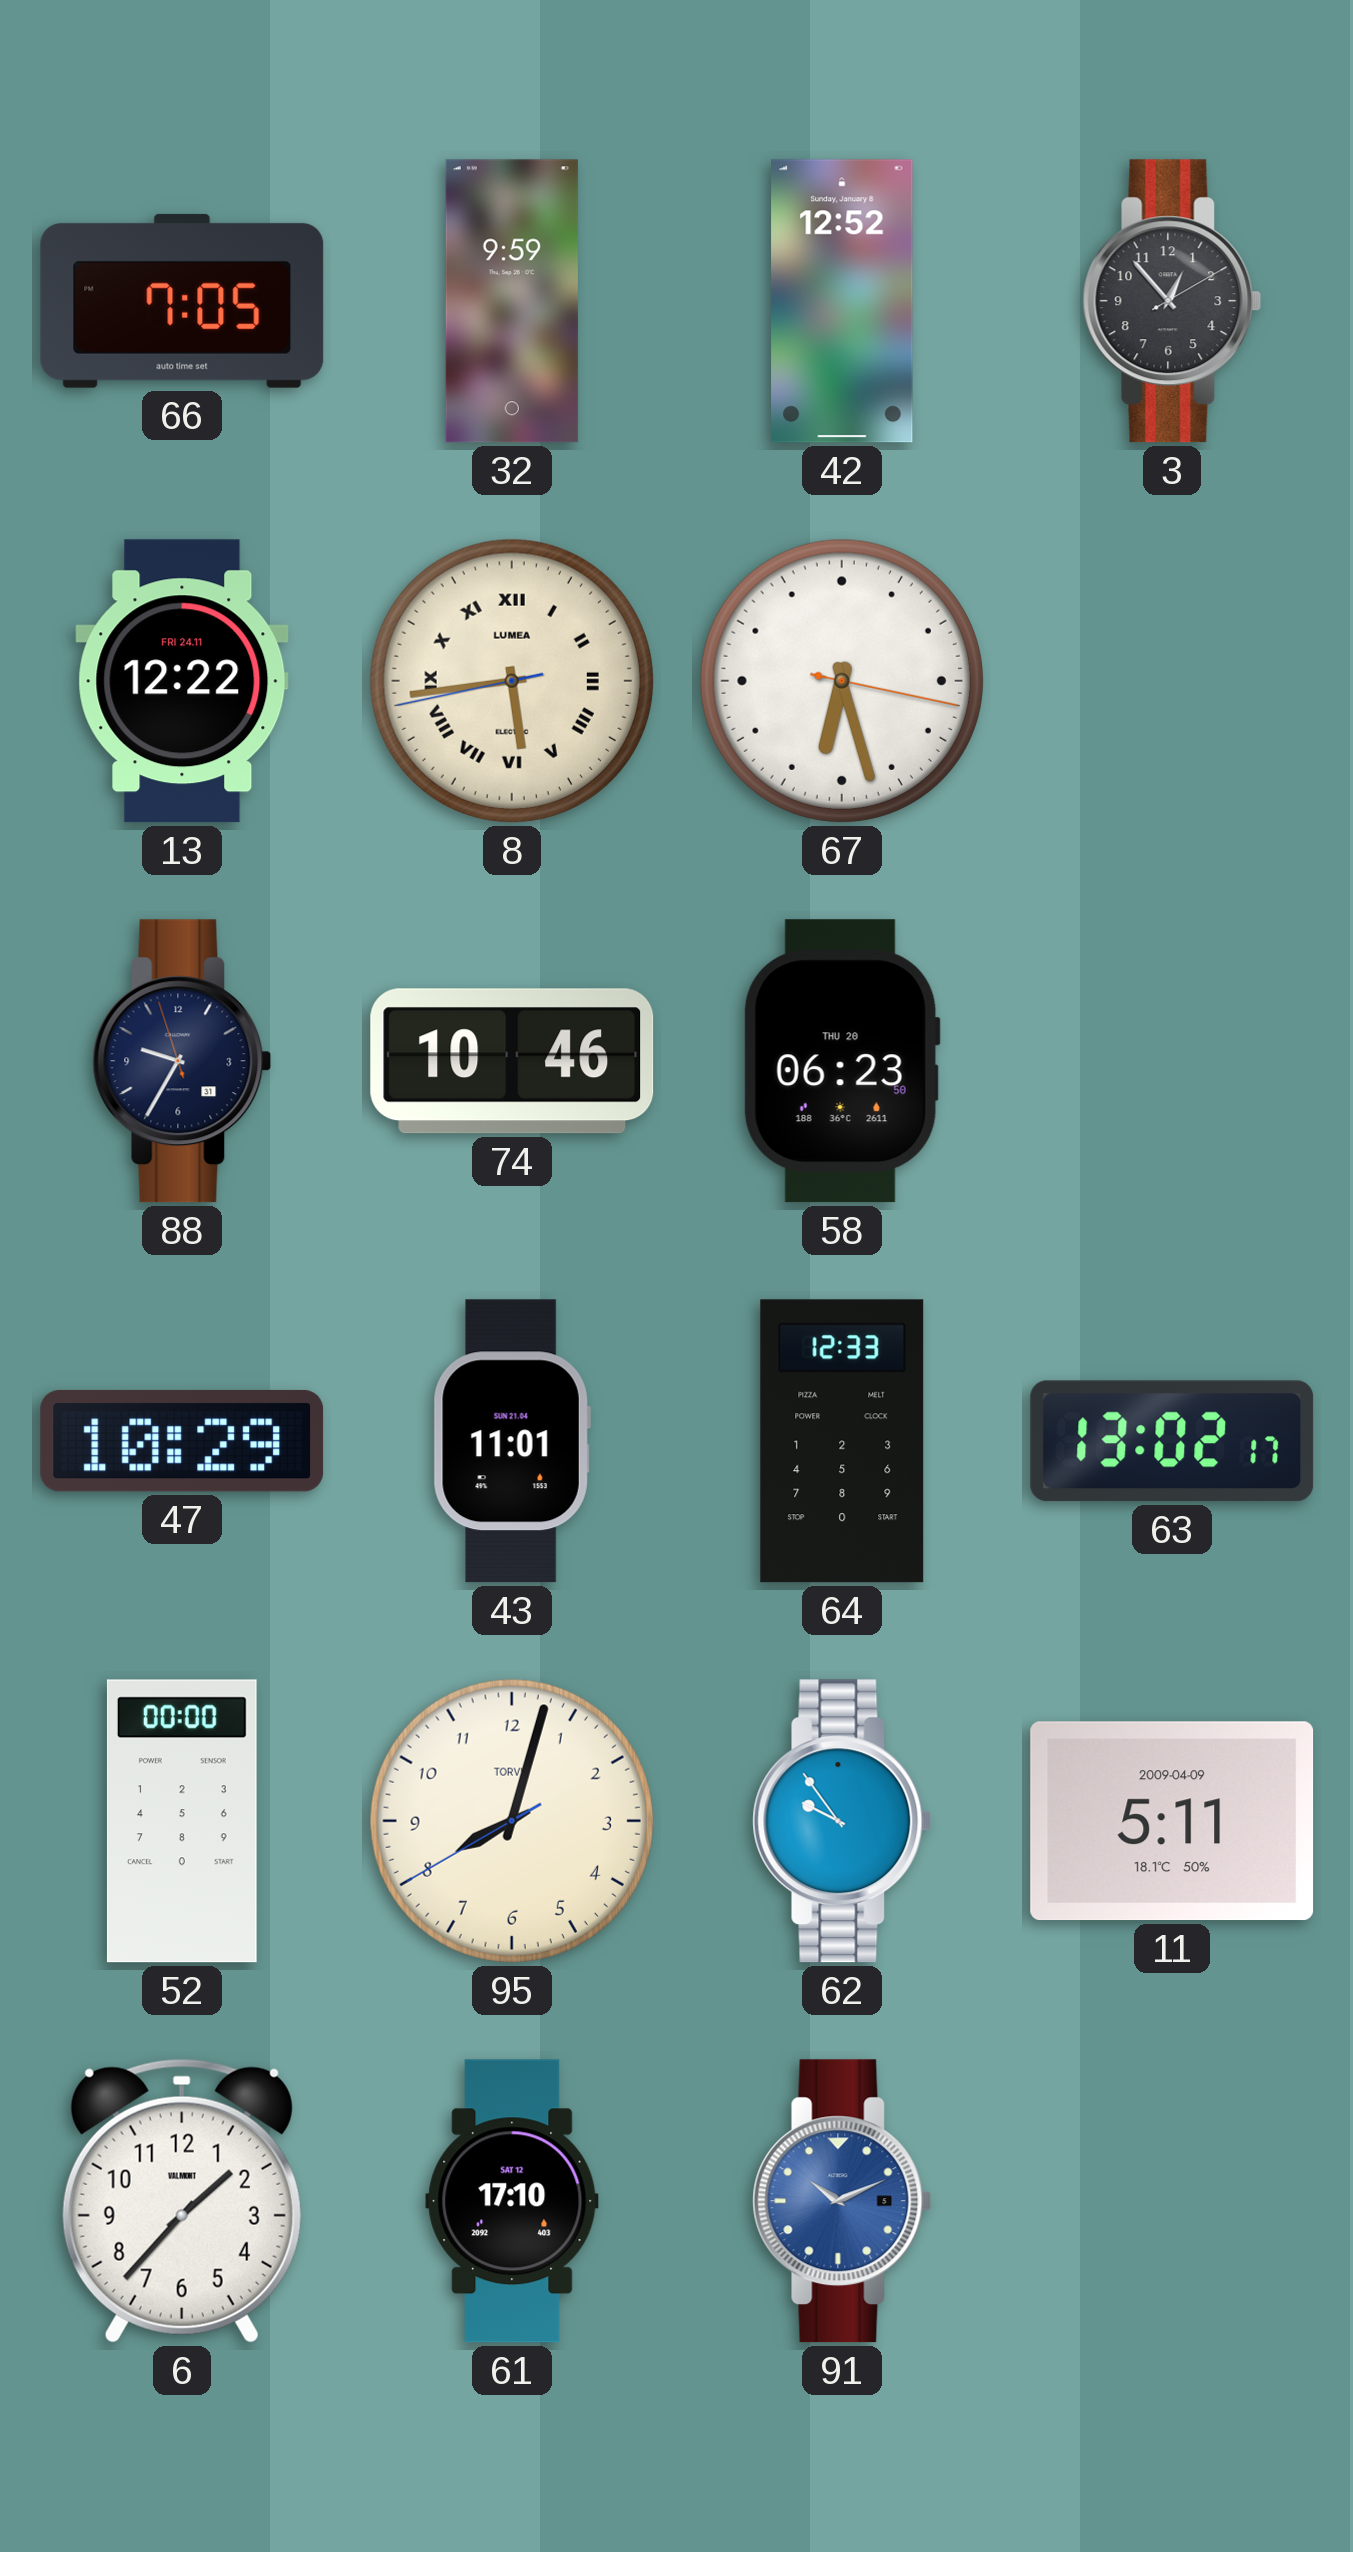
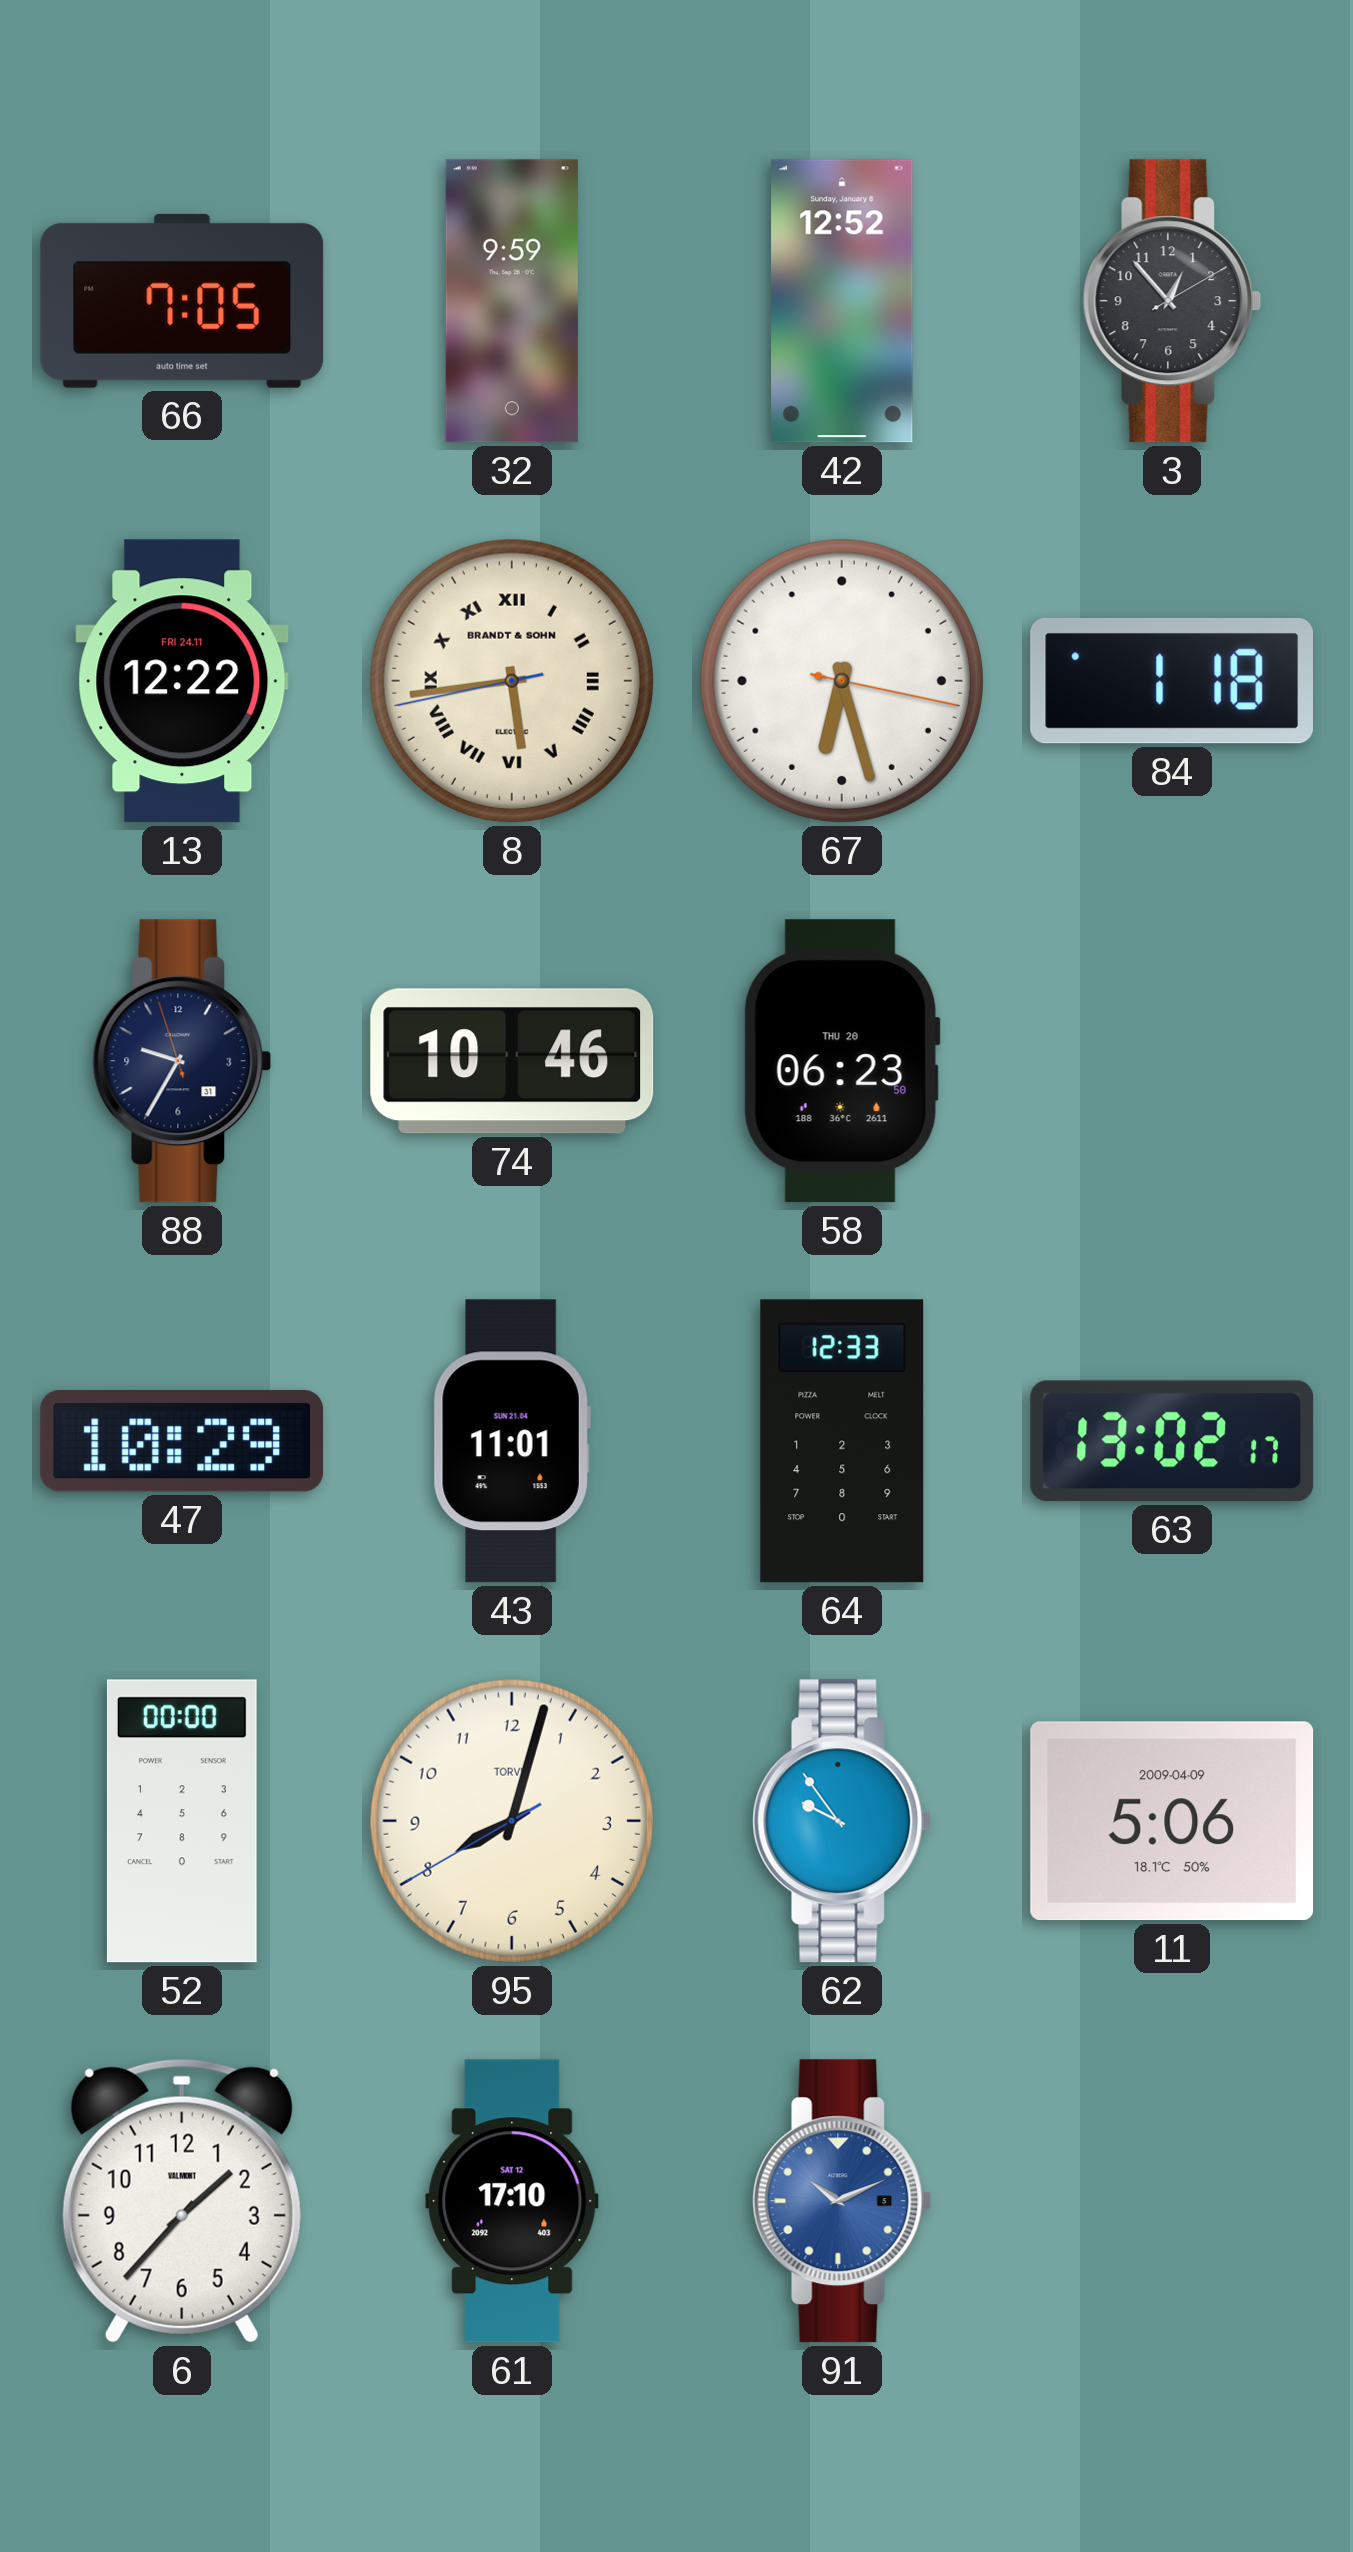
8 brand: LUMEA -> BRANDT & SOHN
84: none -> 1:18
11: 5:11 -> 5:06
